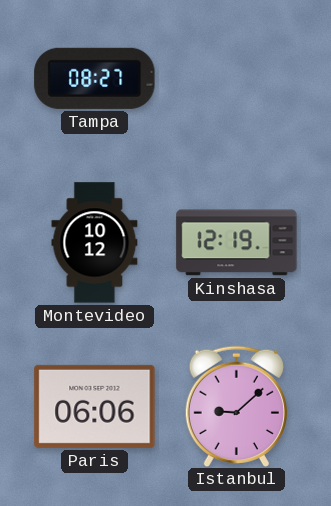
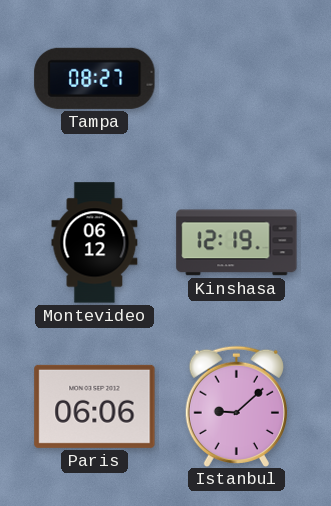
Montevideo: 10:12 -> 06:12
